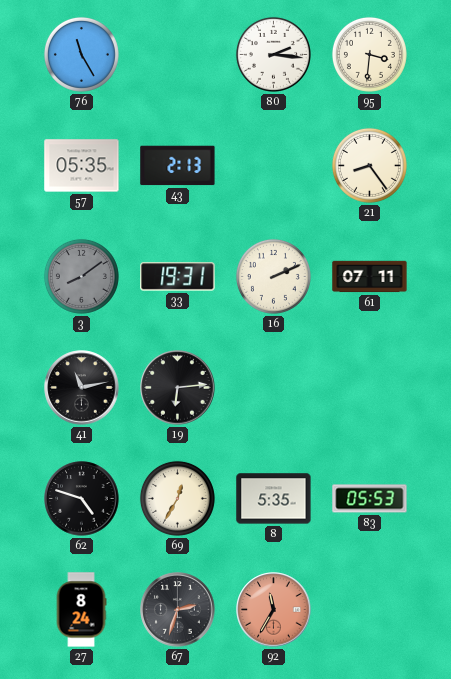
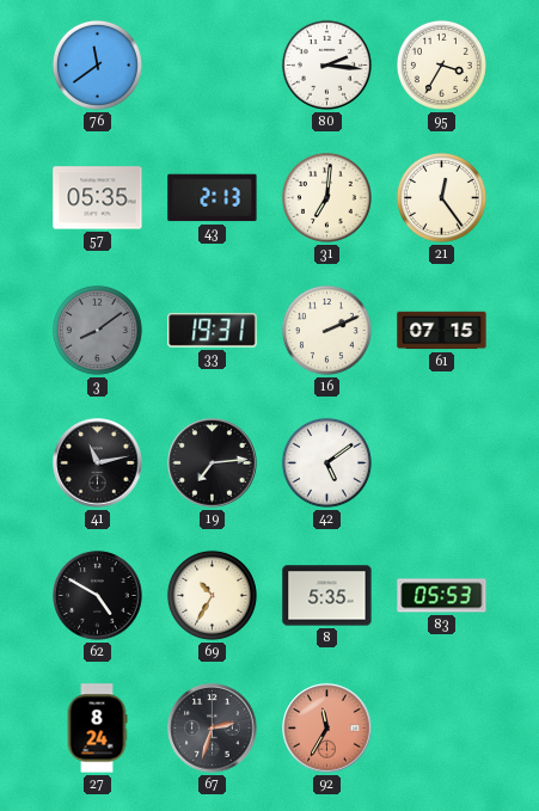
76: 11:25 -> 11:39
95: 3:31 -> 3:35
31: none -> 7:01
21: 8:24 -> 12:24
61: 07:11 -> 07:15
19: 6:14 -> 7:14
42: none -> 5:09
62: 4:48 -> 4:50
69: 12:35 -> 10:35
